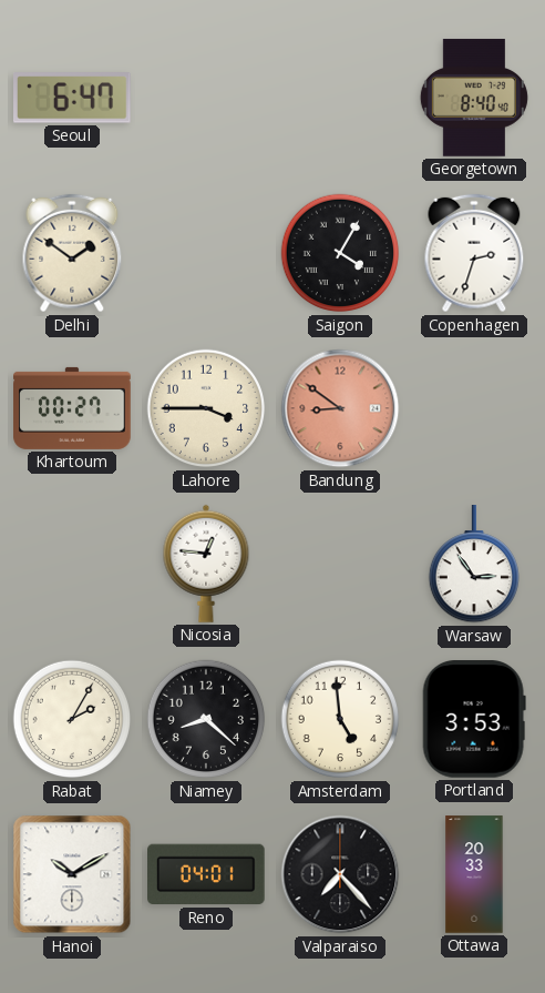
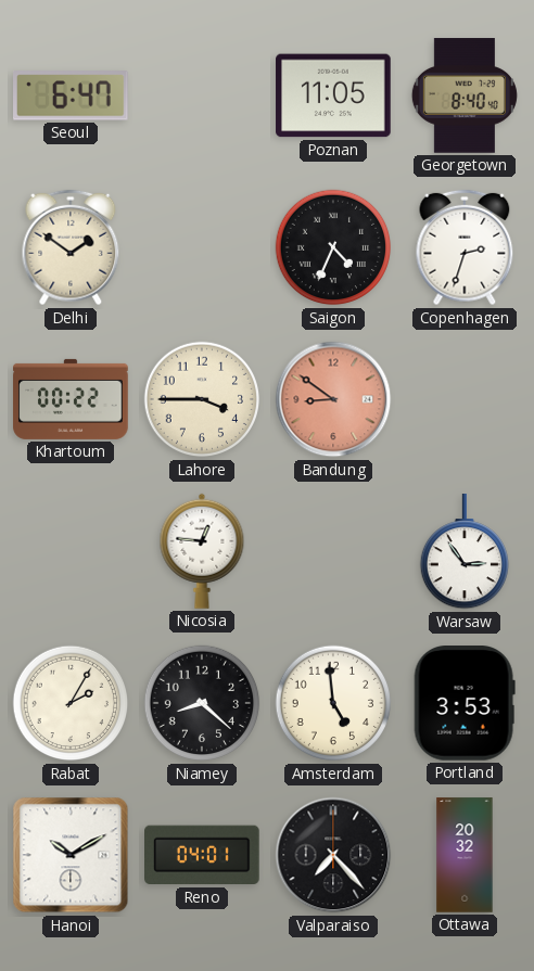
Poznan: none -> 11:05
Saigon: 4:05 -> 4:34
Khartoum: 00:27 -> 00:22
Ottawa: 20:33 -> 20:32
